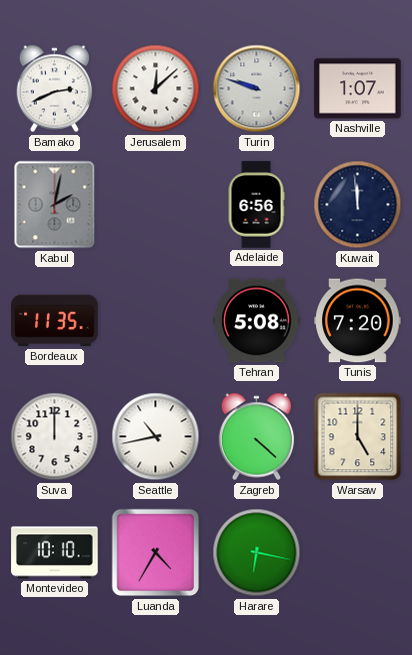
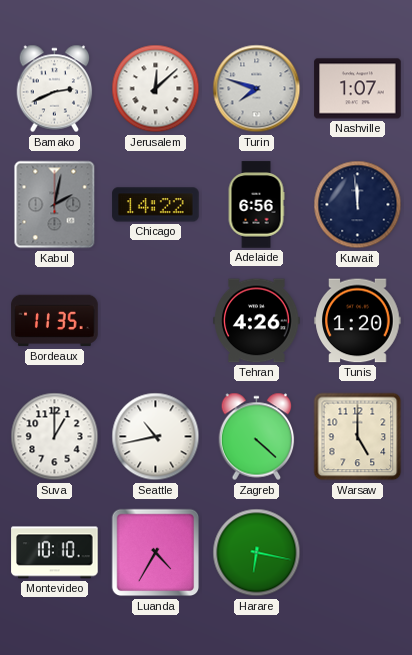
Turin: 9:48 -> 7:48
Chicago: none -> 14:22
Tehran: 5:08 -> 4:26
Tunis: 7:20 -> 1:20
Suva: 12:00 -> 1:00
